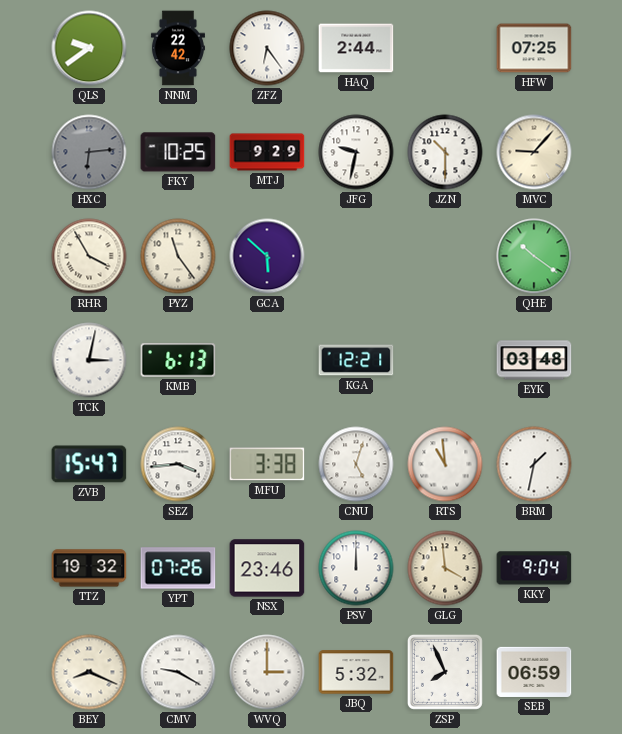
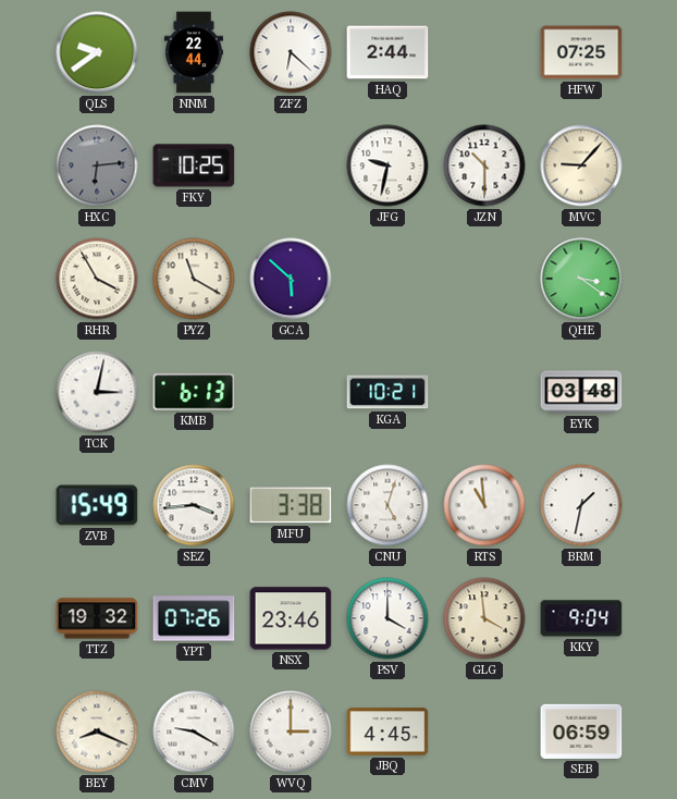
NNM: 22:42 -> 22:44
ZFZ: 6:24 -> 6:22
MTJ: 9:29 -> none
PYZ: 11:24 -> 11:20
QHE: 10:21 -> 3:21
KGA: 12:21 -> 10:21
ZVB: 15:47 -> 15:49
PSV: 12:00 -> 4:00
JBQ: 5:32 -> 4:45
ZSP: 7:56 -> none
